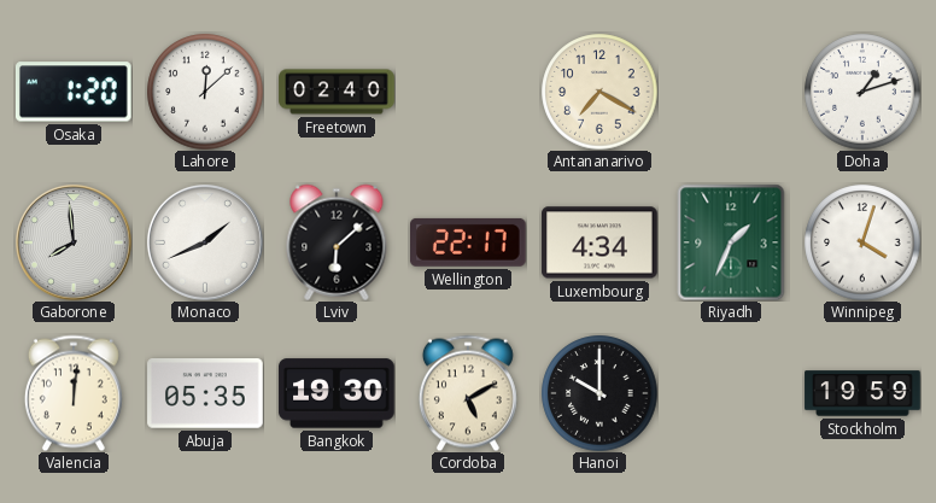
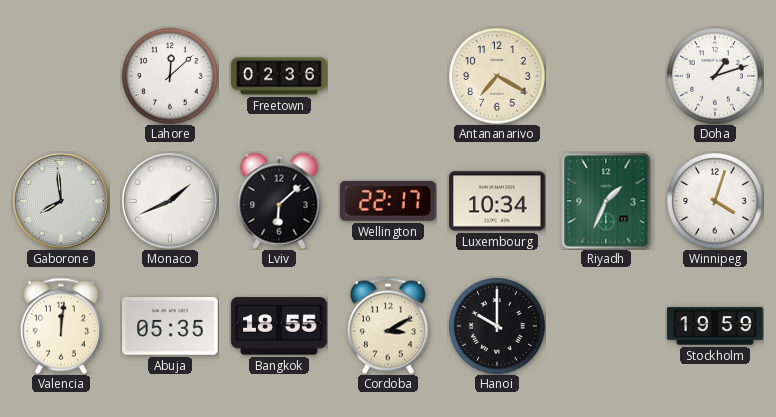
Osaka: 1:20 -> none
Freetown: 02:40 -> 02:36
Luxembourg: 4:34 -> 10:34
Bangkok: 19:30 -> 18:55
Cordoba: 5:10 -> 3:10
